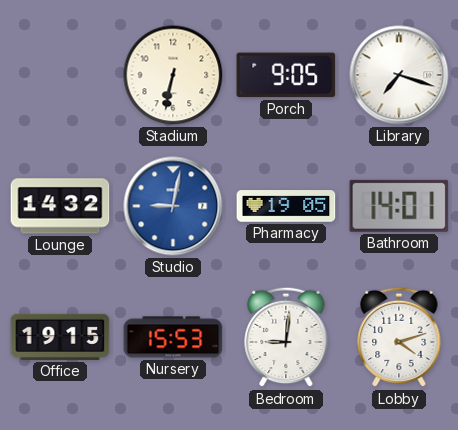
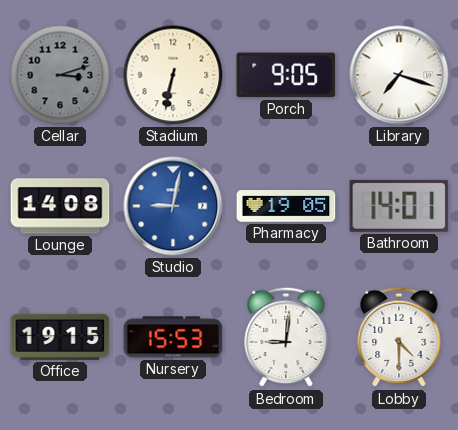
Cellar: none -> 3:12
Lounge: 14:32 -> 14:08
Lobby: 4:12 -> 4:30
